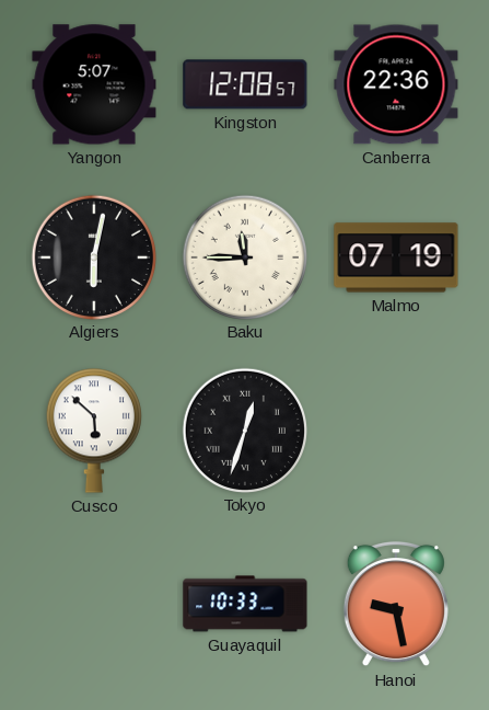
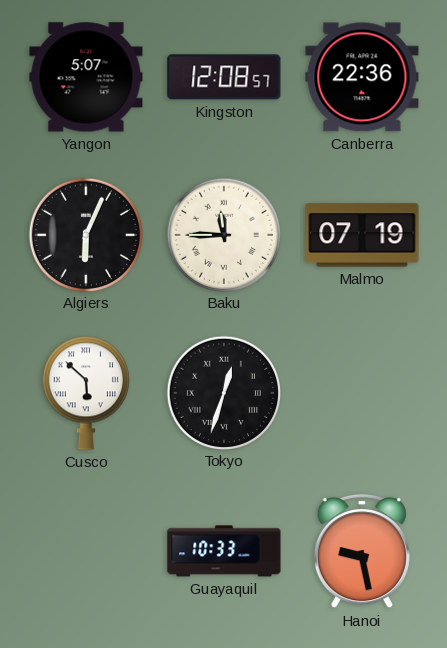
Algiers: 6:02 -> 6:04
